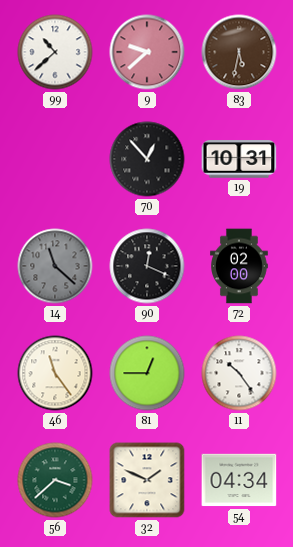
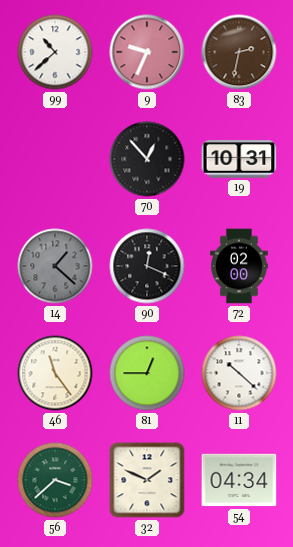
9: 9:38 -> 9:34
83: 5:32 -> 2:32
14: 11:22 -> 1:22
11: 10:24 -> 10:22
